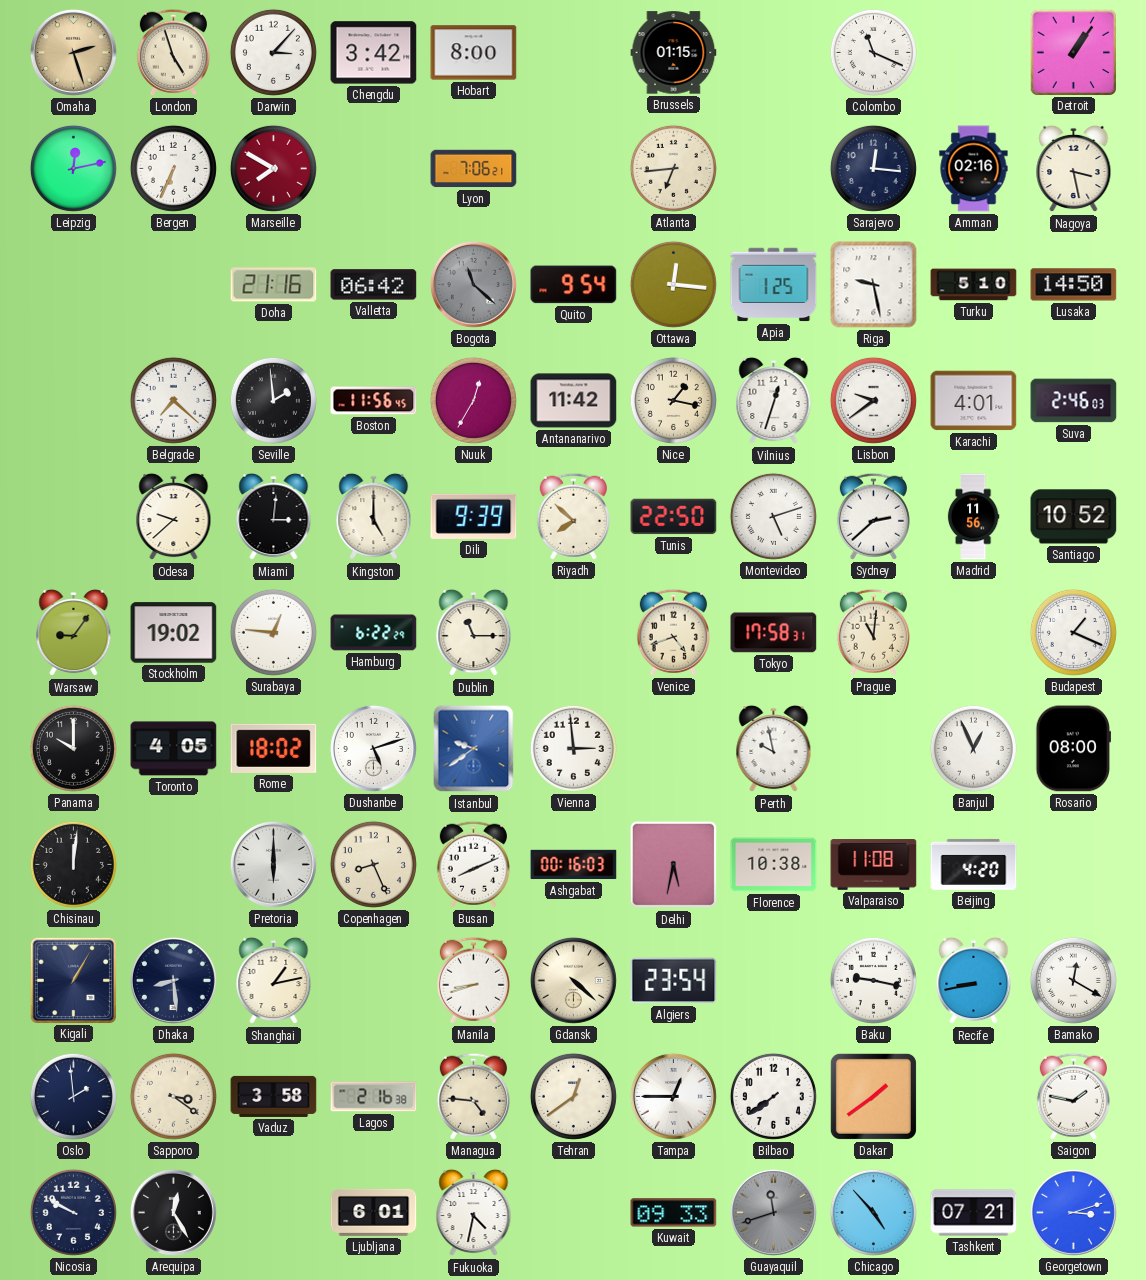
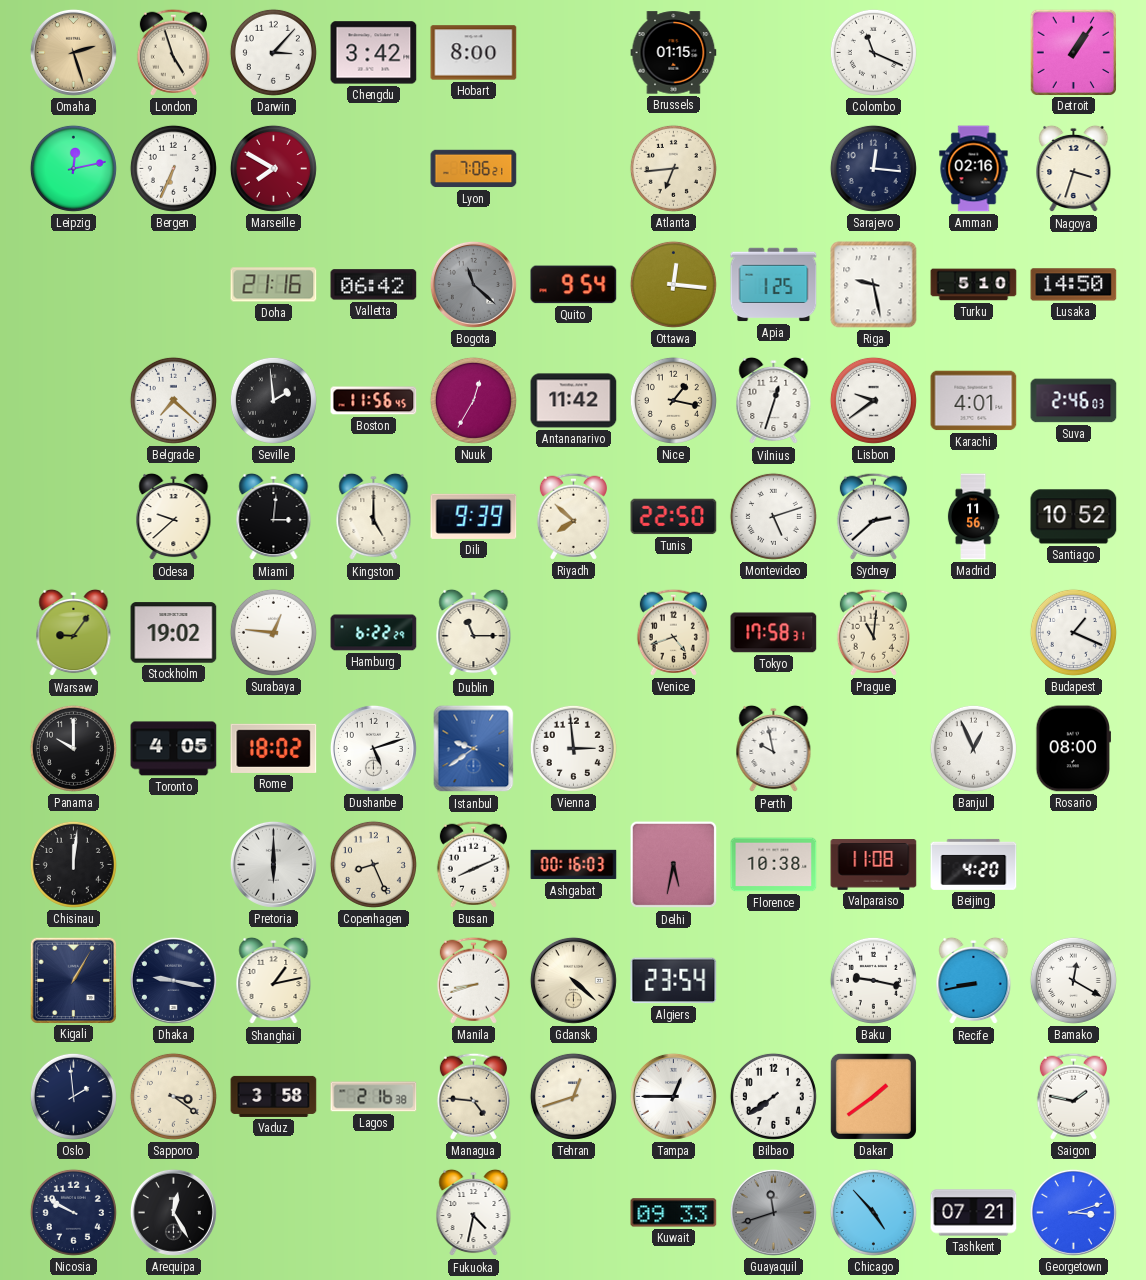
Nagoya: 3:28 -> 3:33
Dhaka: 8:29 -> 9:17
Tehran: 12:39 -> 12:42
Ljubljana: 6:01 -> none
